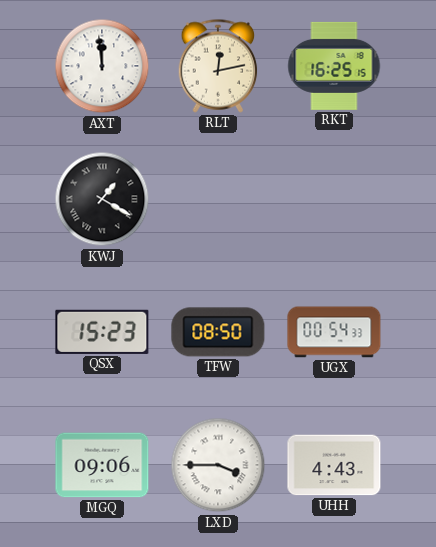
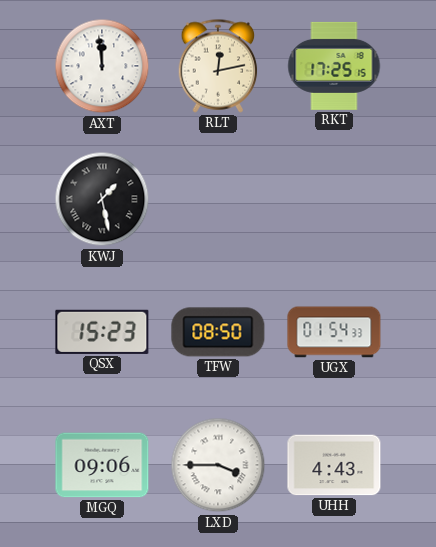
RKT: 16:25 -> 17:25
KWJ: 1:20 -> 1:28
UGX: 00:54 -> 01:54
